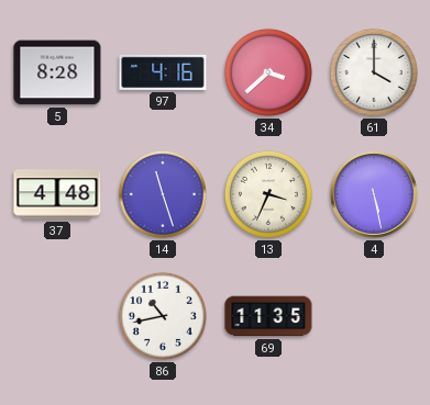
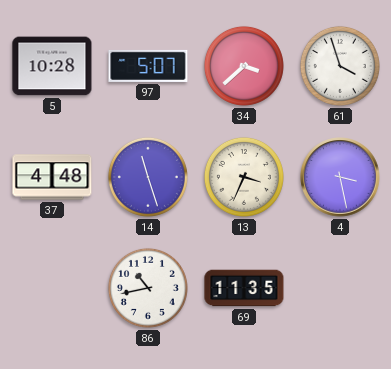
5: 8:28 -> 10:28
97: 4:16 -> 5:07
61: 4:00 -> 3:57
4: 5:28 -> 3:28
